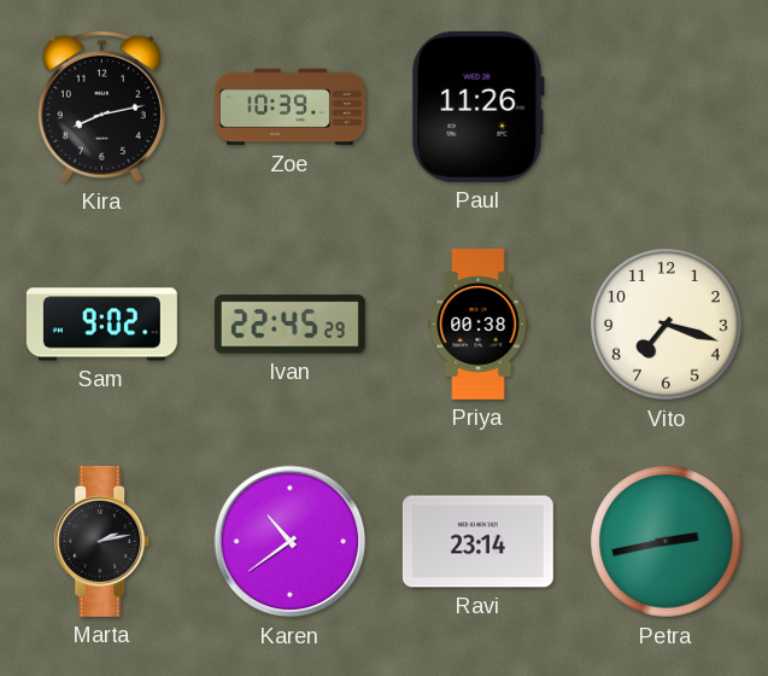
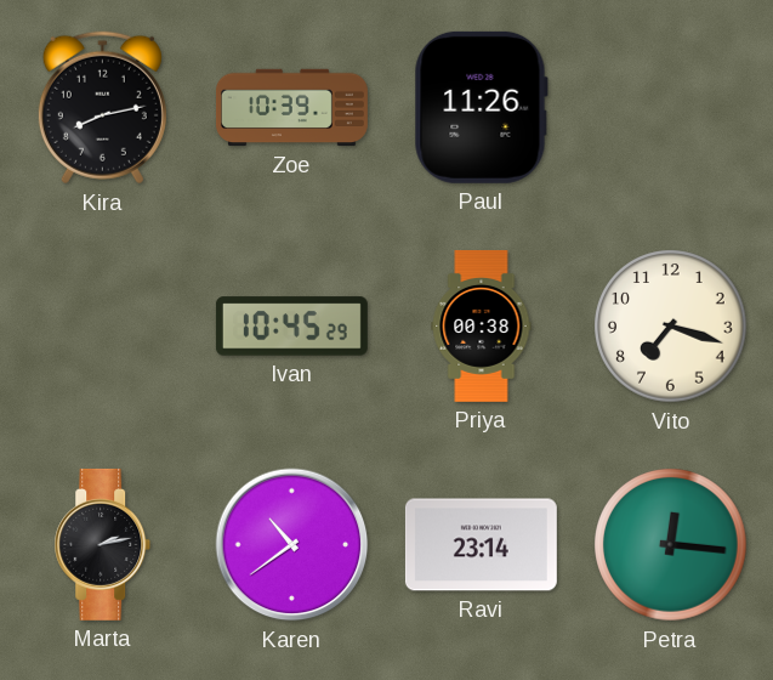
Sam: 9:02 -> none
Ivan: 22:45 -> 10:45
Petra: 2:43 -> 12:16
